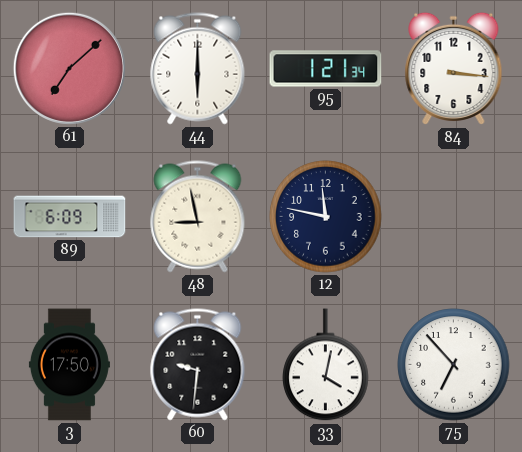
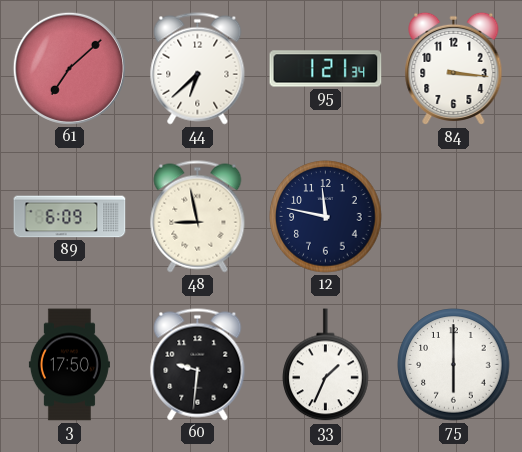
44: 6:00 -> 6:38
33: 4:02 -> 1:34
75: 6:53 -> 6:00
